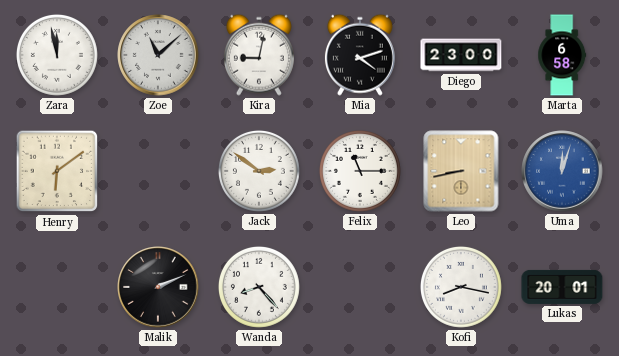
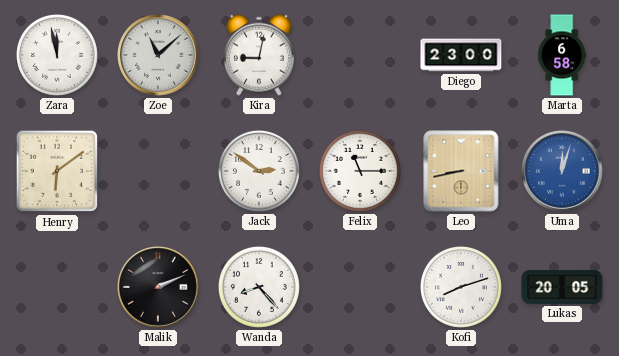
Mia: 4:12 -> none
Kofi: 8:17 -> 8:12
Lukas: 20:01 -> 20:05
